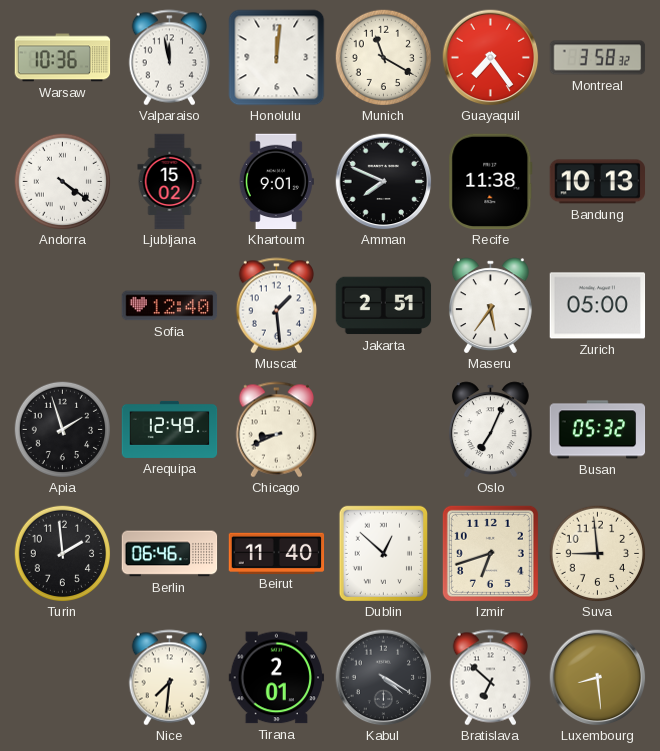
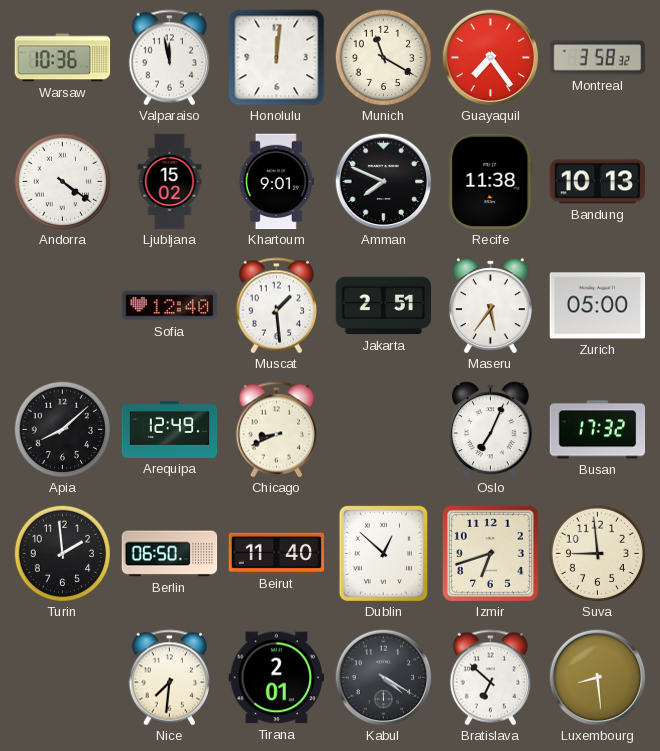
Apia: 1:57 -> 8:08
Busan: 05:32 -> 17:32
Berlin: 06:46 -> 06:50
